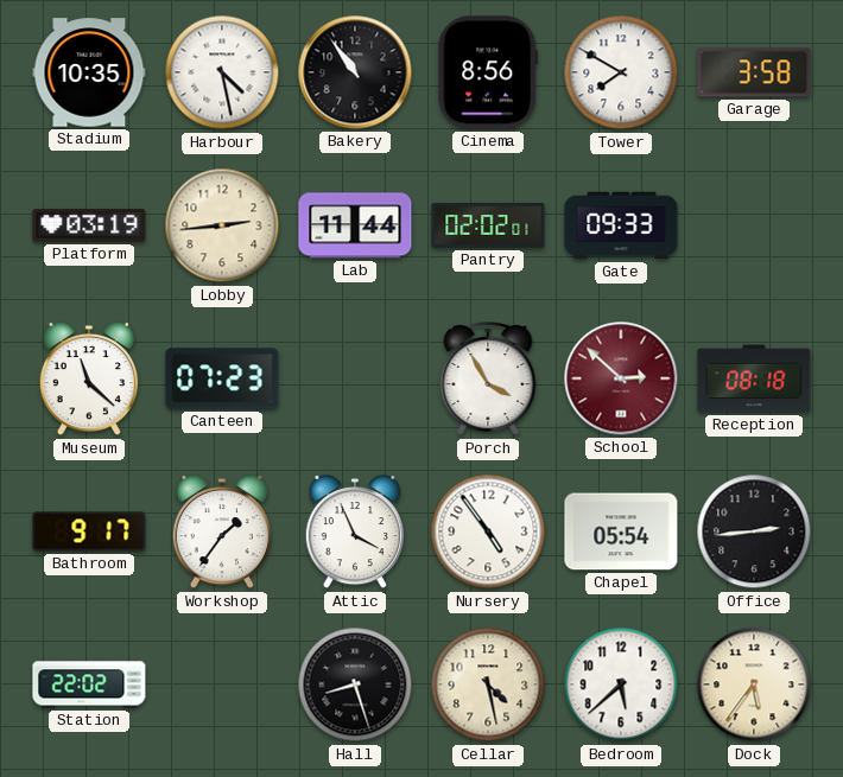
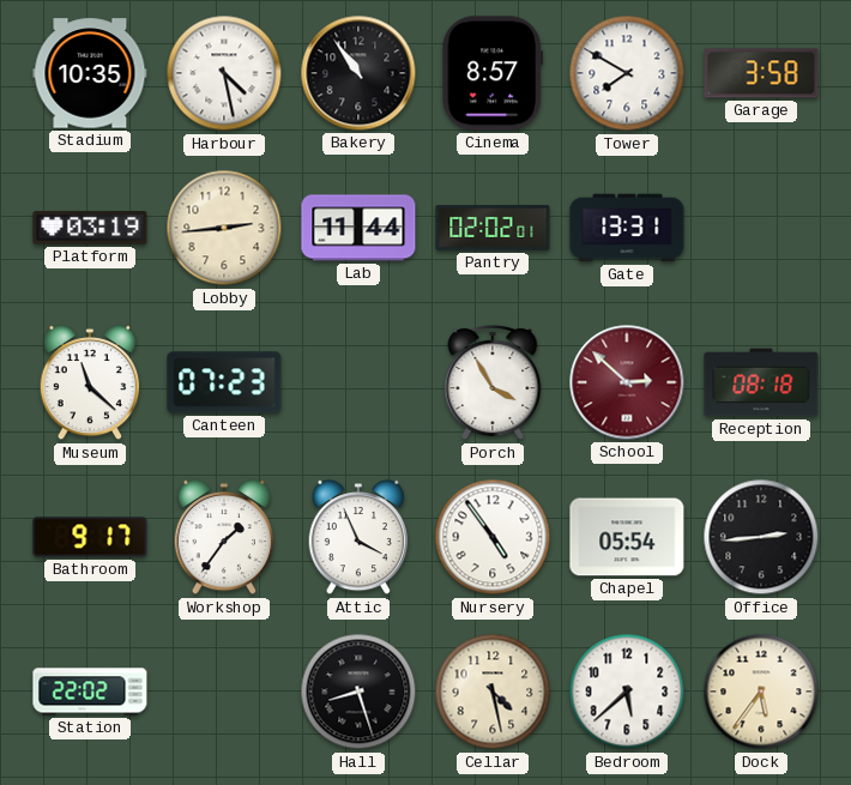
Cinema: 8:56 -> 8:57
Gate: 09:33 -> 13:31
